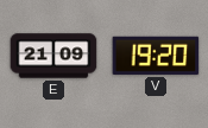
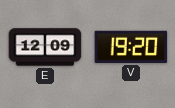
E: 21:09 -> 12:09
